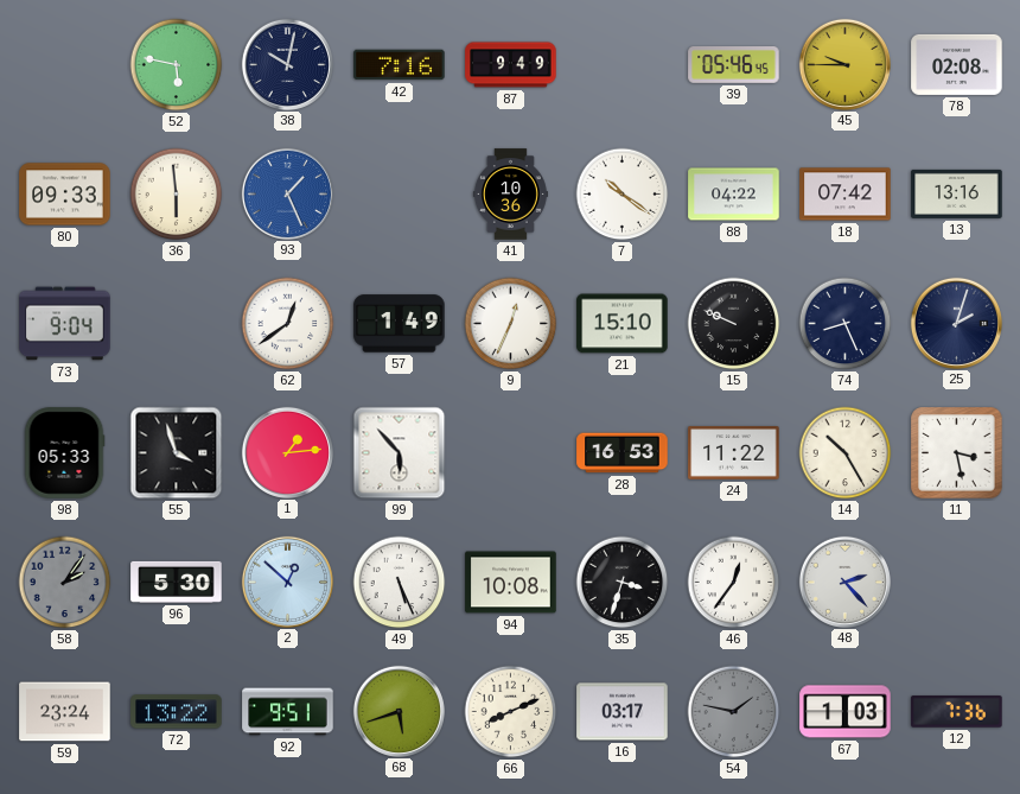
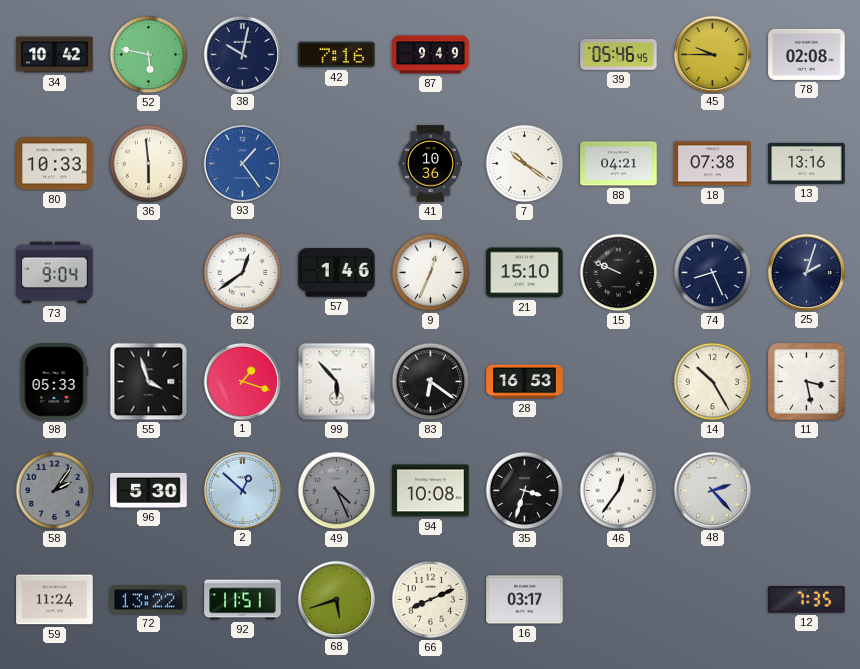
34: none -> 10:42
80: 09:33 -> 10:33
93: 1:26 -> 1:24
88: 04:22 -> 04:21
18: 07:42 -> 07:38
57: 1:49 -> 1:46
1: 1:14 -> 1:18
83: none -> 6:21
24: 11:22 -> none
49: 5:26 -> 4:26
49 dial: white -> grey
59: 23:24 -> 11:24
92: 9:51 -> 11:51
54: 1:47 -> none
67: 1:03 -> none
12: 7:36 -> 7:35
